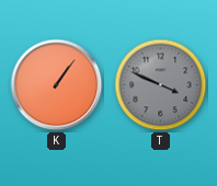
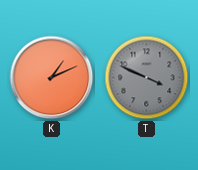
K: 1:06 -> 1:11
